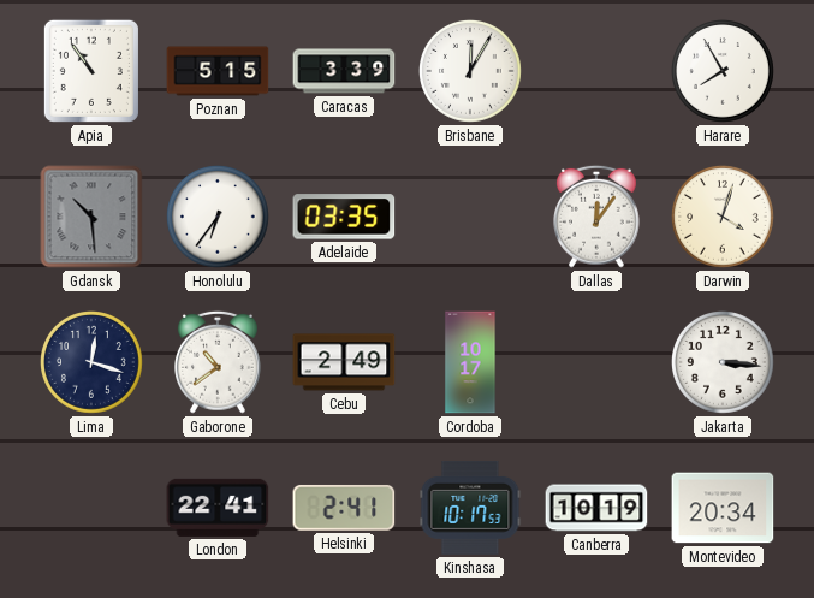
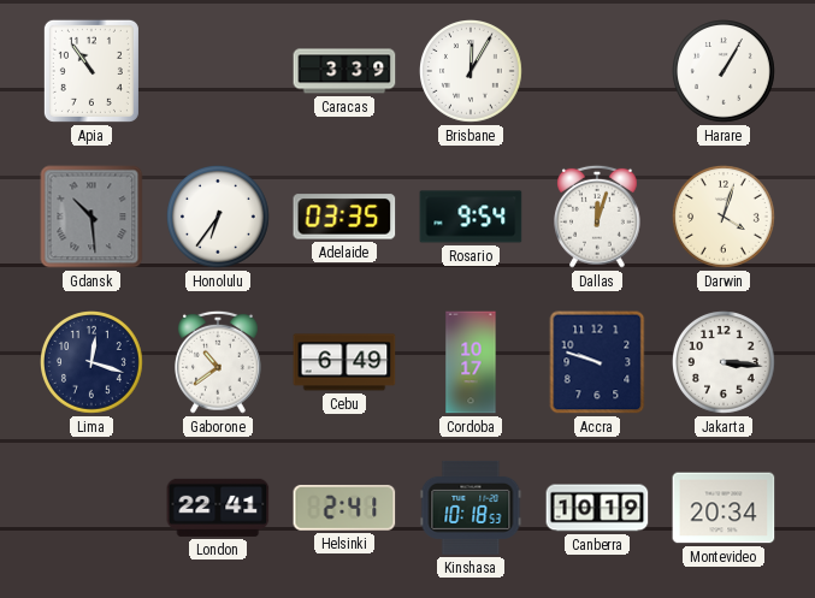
Poznan: 5:15 -> none
Harare: 7:55 -> 1:05
Rosario: none -> 9:54
Dallas: 12:06 -> 12:03
Cebu: 2:49 -> 6:49
Accra: none -> 9:48
Kinshasa: 10:17 -> 10:18
